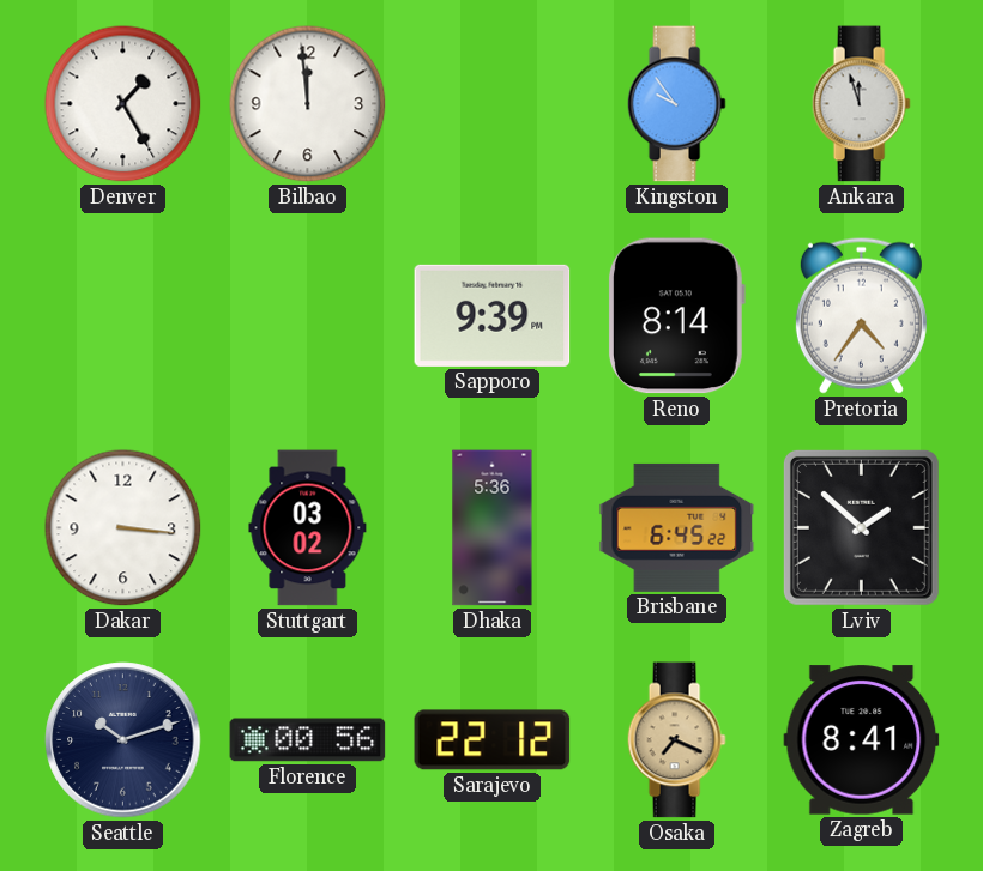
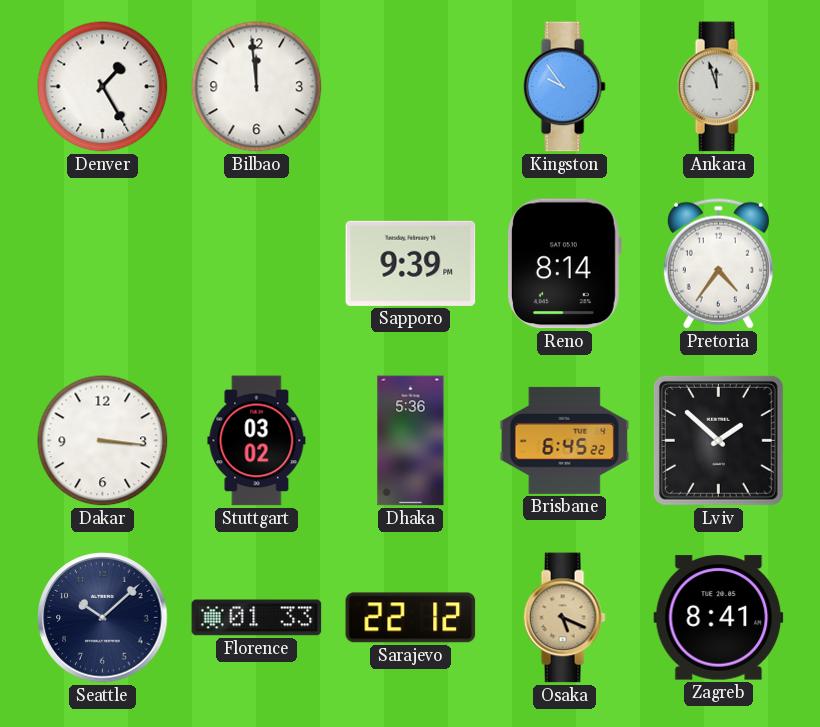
Seattle: 10:12 -> 10:08
Florence: 00:56 -> 01:33
Osaka: 7:19 -> 5:19
